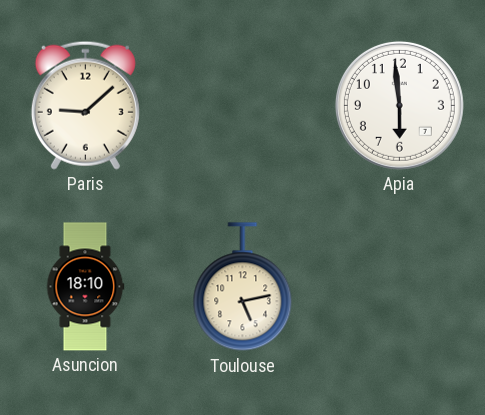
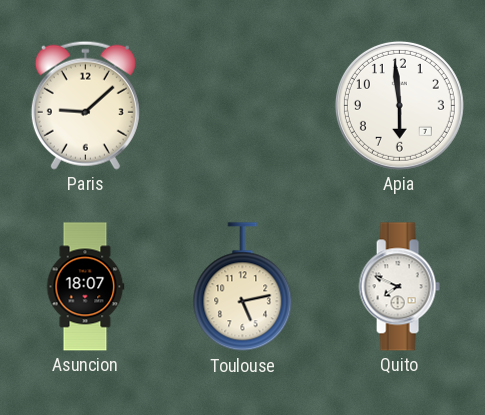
Asuncion: 18:10 -> 18:07
Quito: none -> 7:49
